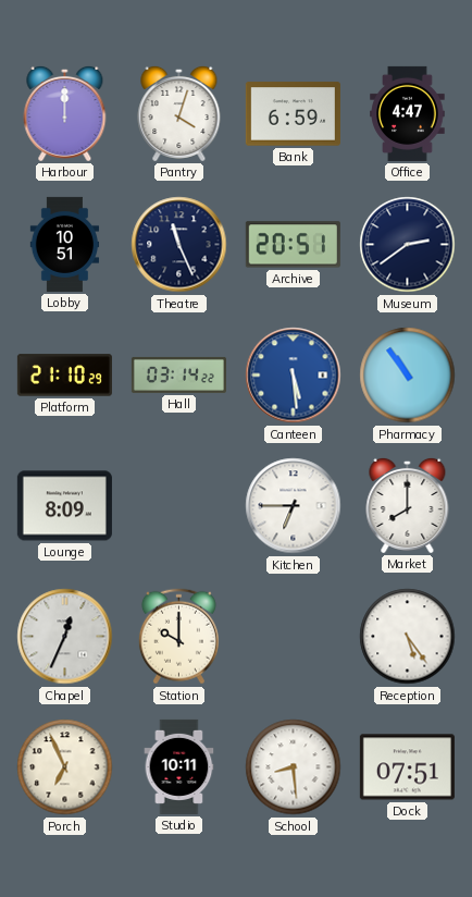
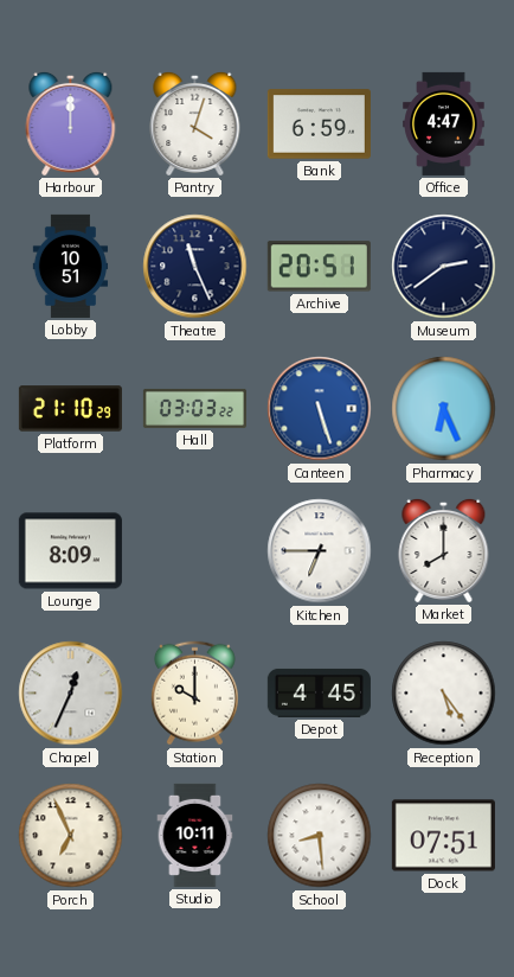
Hall: 03:14 -> 03:03
Canteen: 5:29 -> 5:27
Pharmacy: 10:54 -> 6:26
Depot: none -> 4:45
